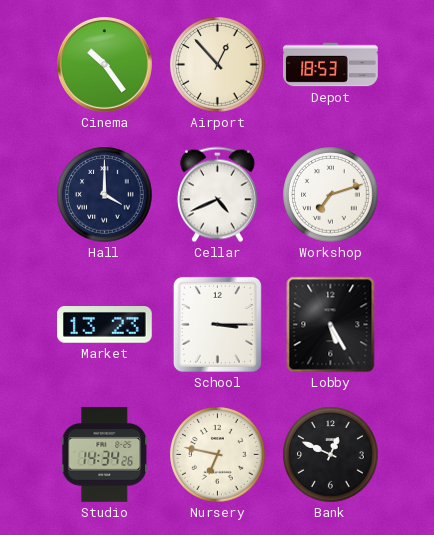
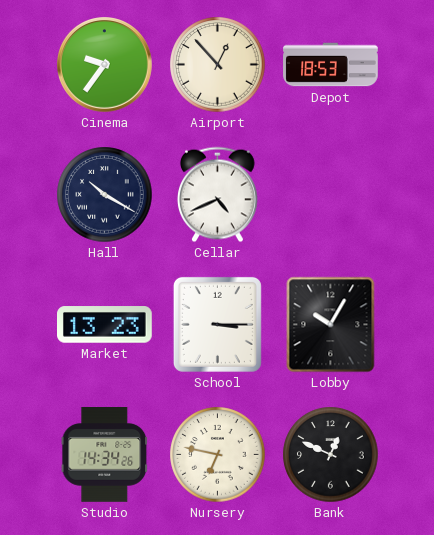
Cinema: 10:24 -> 9:36
Hall: 4:00 -> 10:20
Workshop: 7:12 -> none
Lobby: 5:25 -> 10:05
